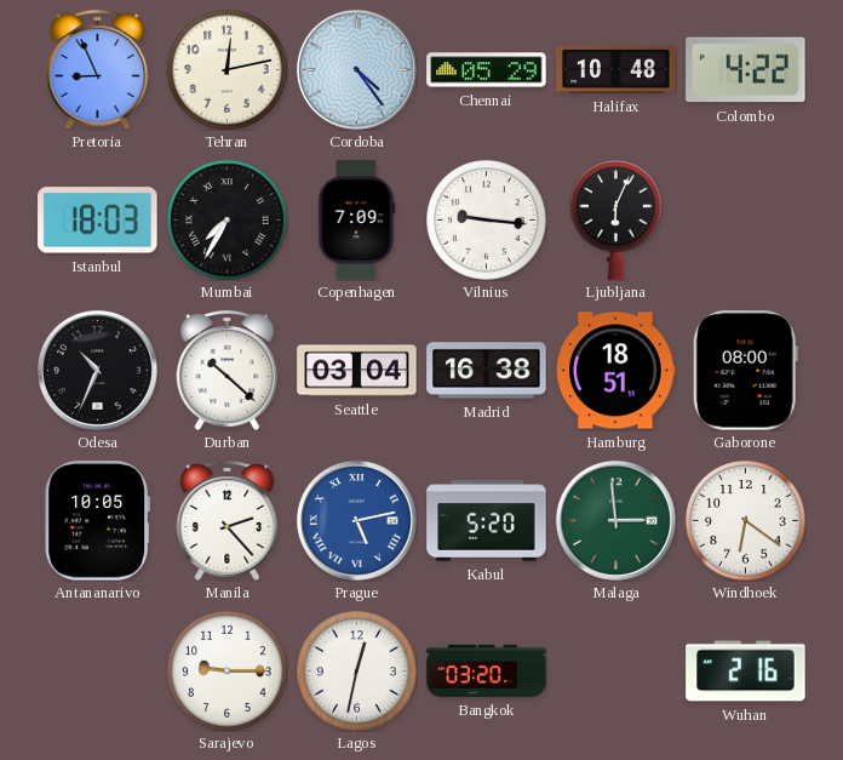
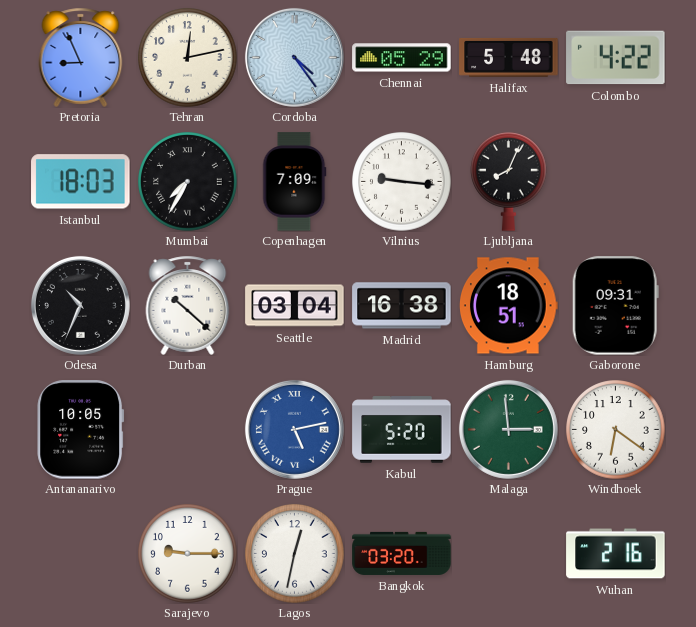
Halifax: 10:48 -> 5:48
Ljubljana: 6:04 -> 8:04
Gaborone: 08:00 -> 09:31
Manila: 2:23 -> none
